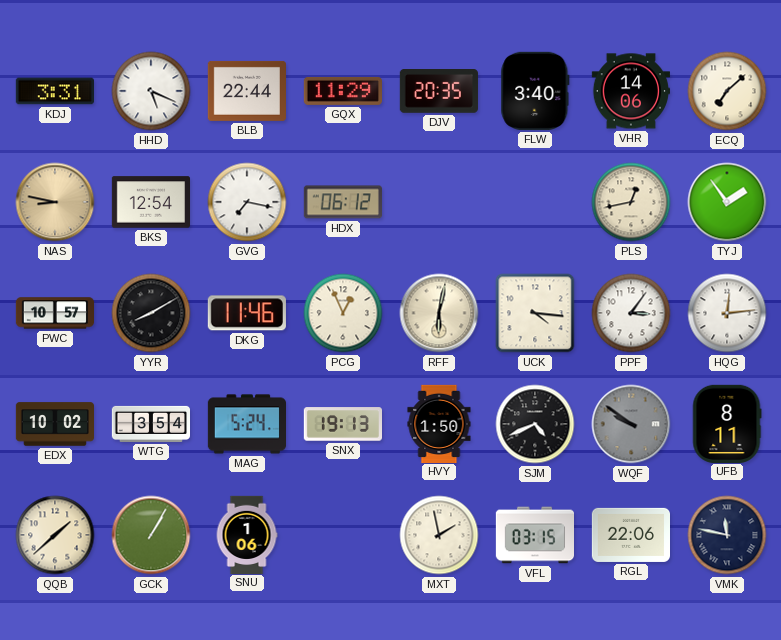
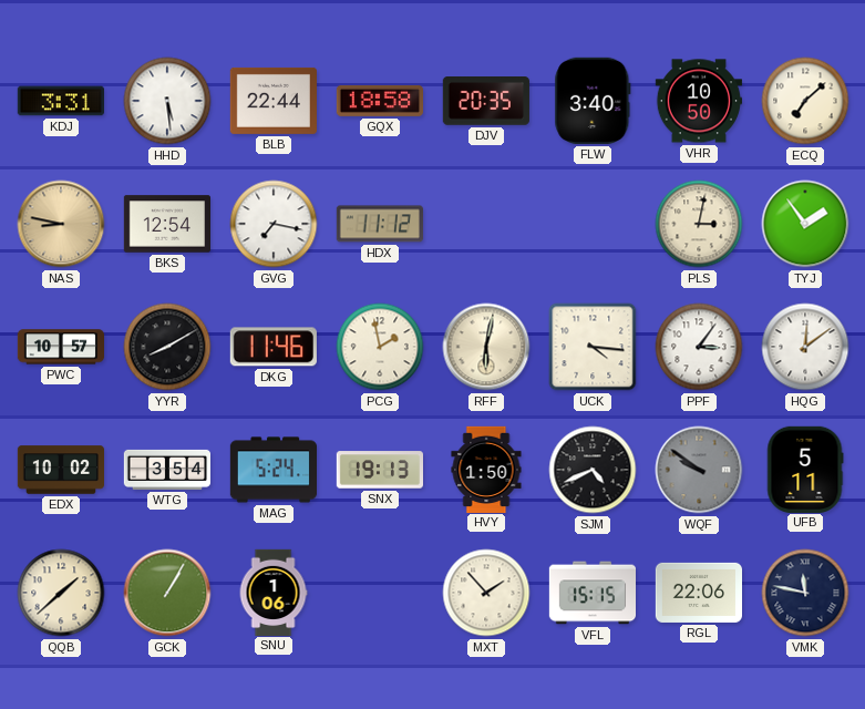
HHD: 5:19 -> 5:29
GQX: 11:29 -> 18:58
VHR: 14:06 -> 10:50
HDX: 06:12 -> 11:12
PLS: 12:43 -> 3:02
PCG: 12:56 -> 1:58
HQG: 12:14 -> 12:09
UFB: 8:11 -> 5:11
MXT: 1:58 -> 1:53
VFL: 03:15 -> 15:15
